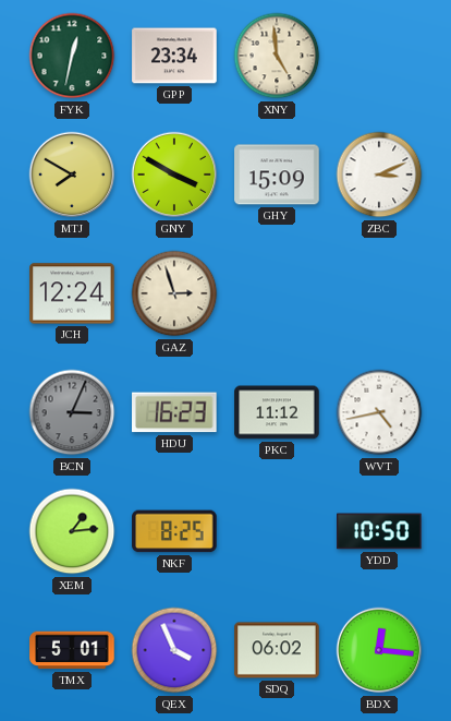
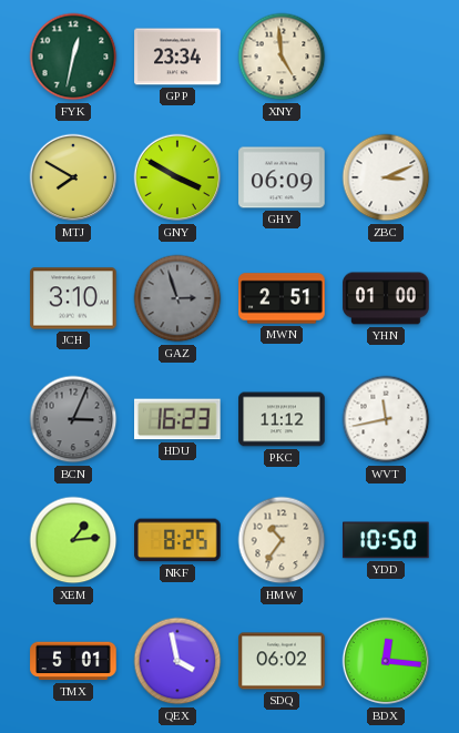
GHY: 15:09 -> 06:09
JCH: 12:24 -> 3:10
GAZ dial: cream -> grey
MWN: none -> 2:51
YHN: none -> 01:00
WVT: 4:43 -> 11:43
HMW: none -> 10:36
QEX: 3:56 -> 3:58
